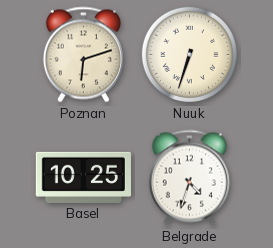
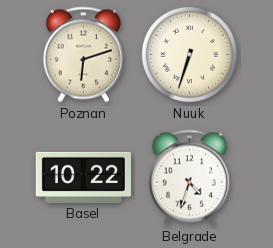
Basel: 10:25 -> 10:22
